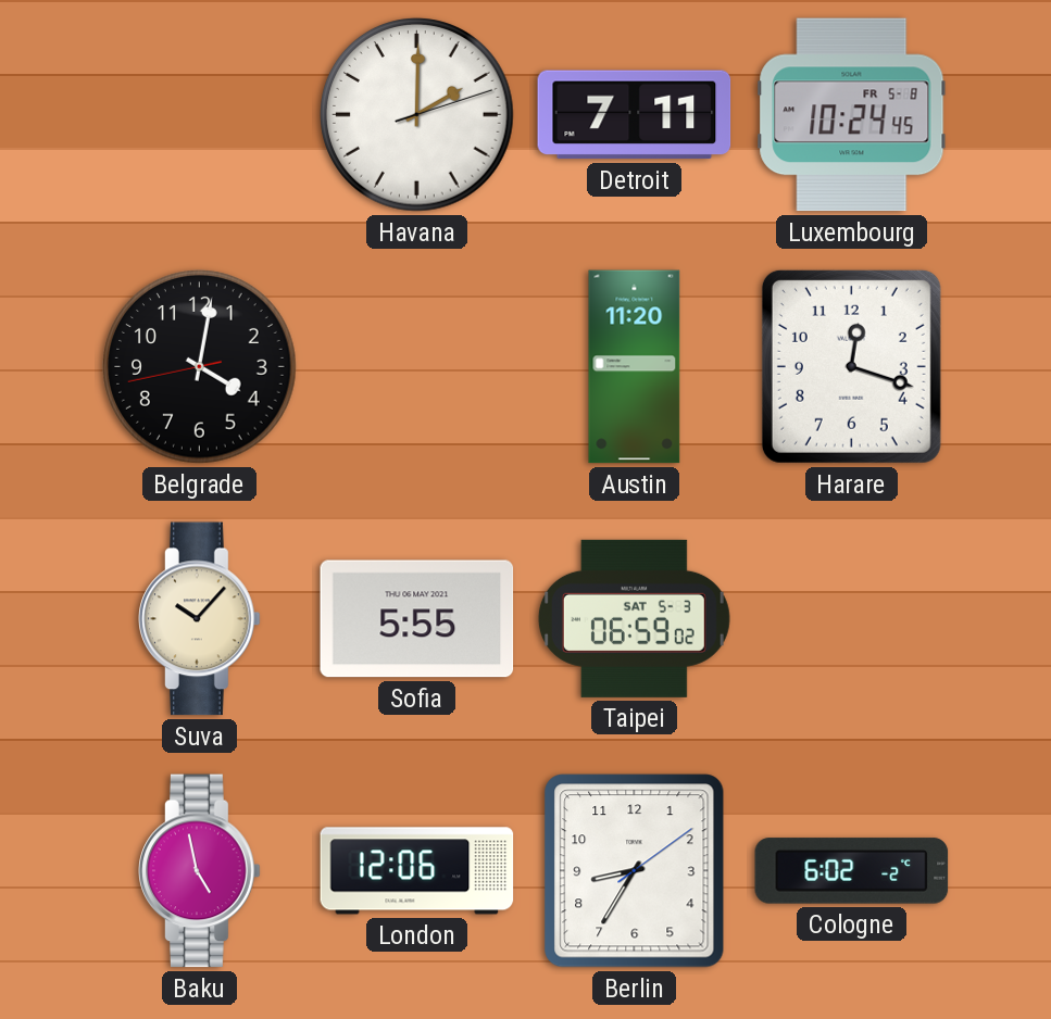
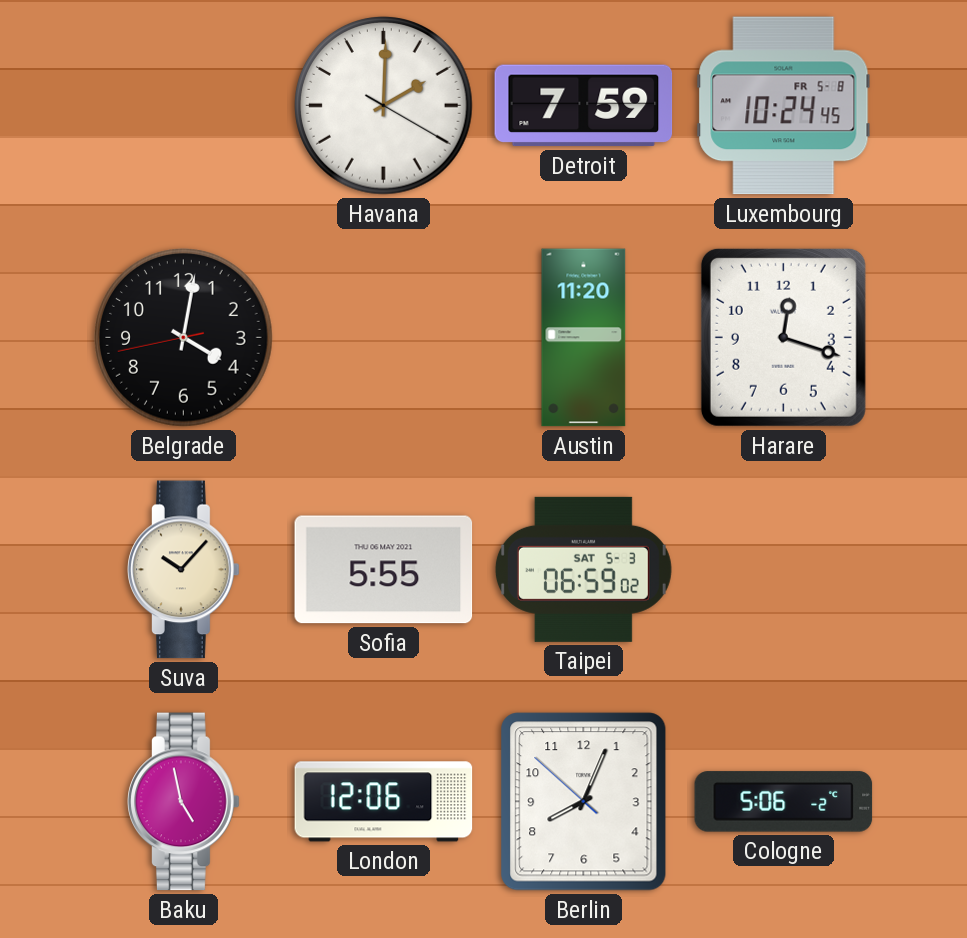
Havana: 2:00:12 -> 2:00:20
Detroit: 7:11 -> 7:59
Berlin: 8:35 -> 8:03
Cologne: 6:02 -> 5:06
